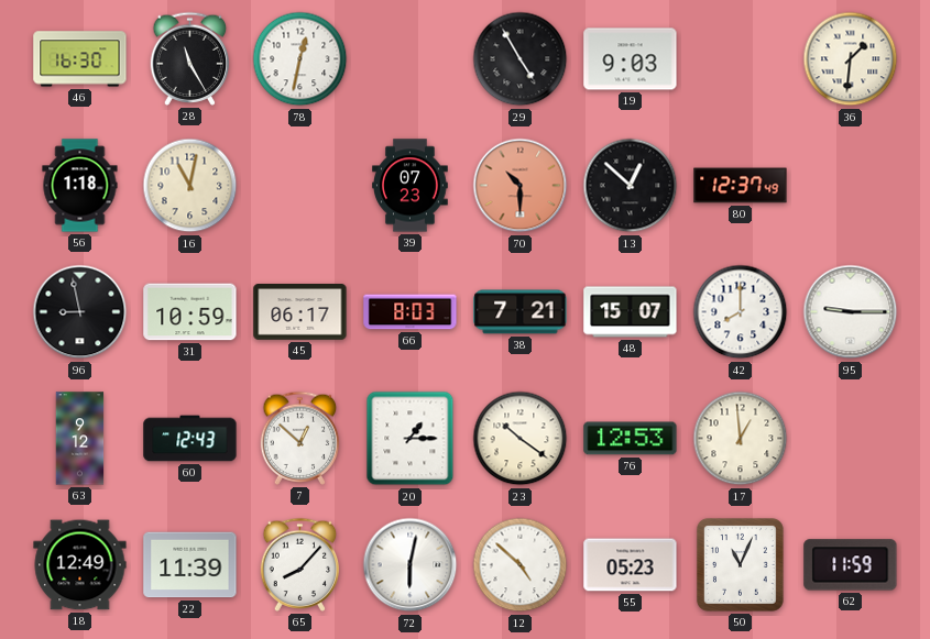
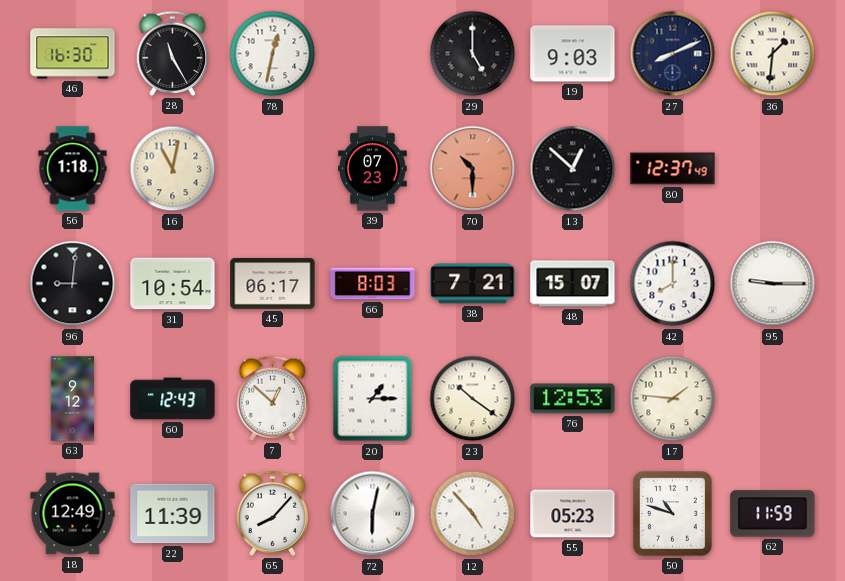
29: 4:55 -> 5:00
27: none -> 8:11
96: 8:58 -> 9:01
31: 10:59 -> 10:54
17: 12:59 -> 1:46
12: 4:52 -> 4:53
50: 11:04 -> 10:48
